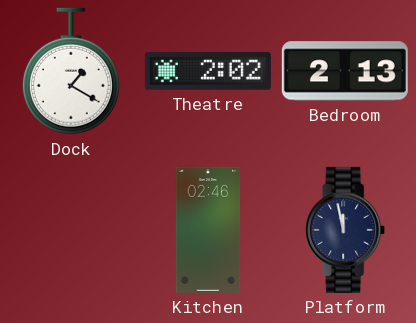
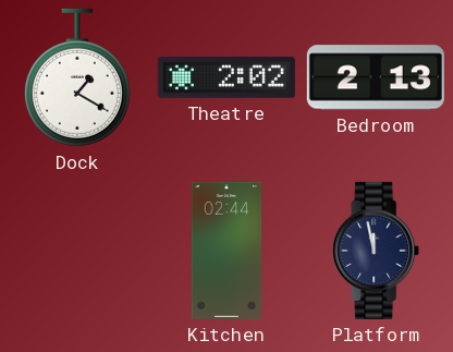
Kitchen: 02:46 -> 02:44
